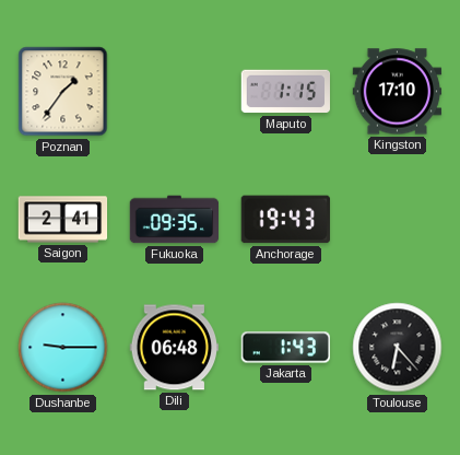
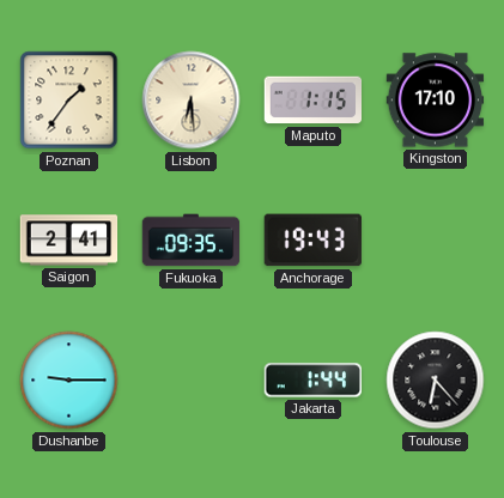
Lisbon: none -> 6:29
Dili: 06:48 -> none
Jakarta: 1:43 -> 1:44
